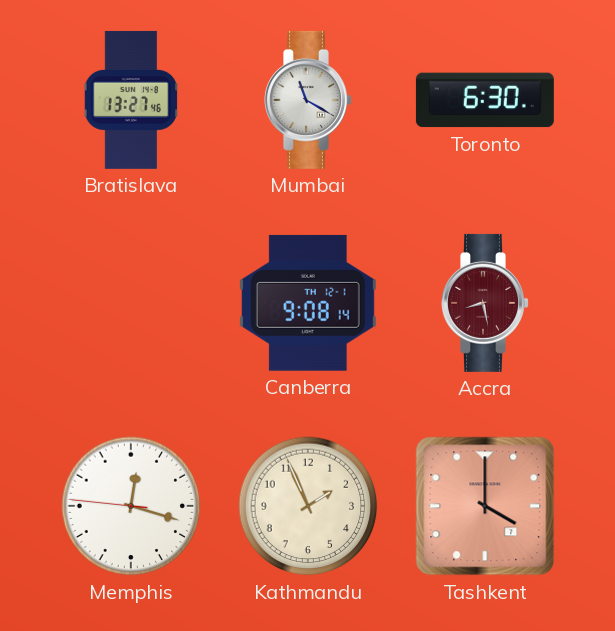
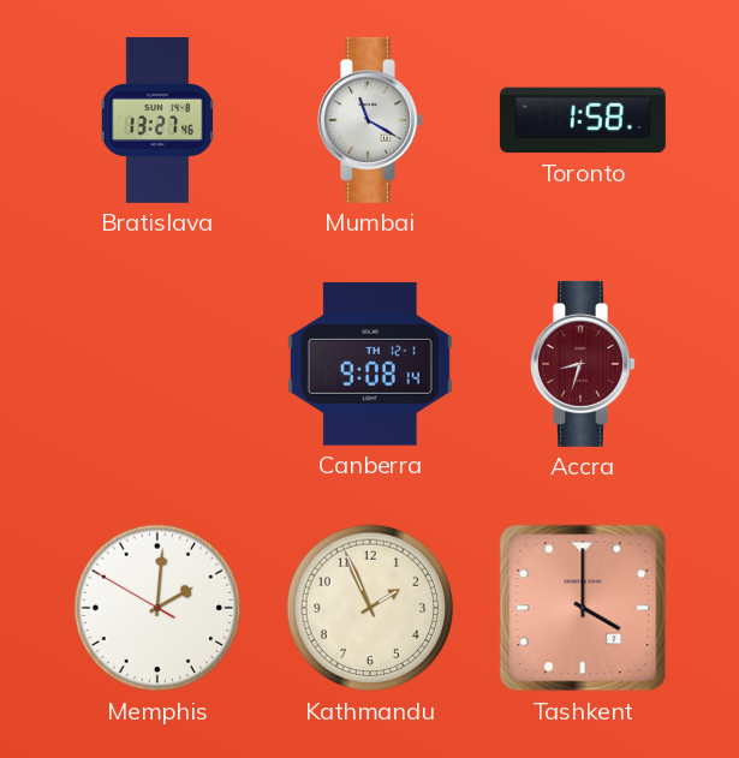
Toronto: 6:30 -> 1:58
Accra: 8:28 -> 8:33
Memphis: 12:17 -> 2:00
